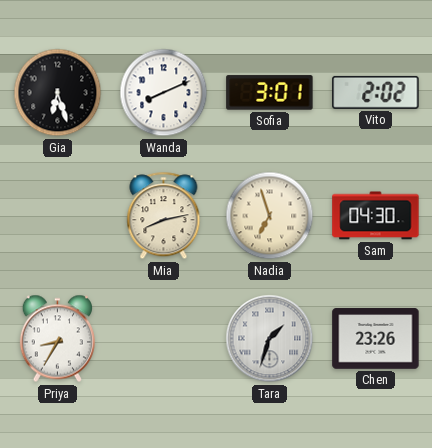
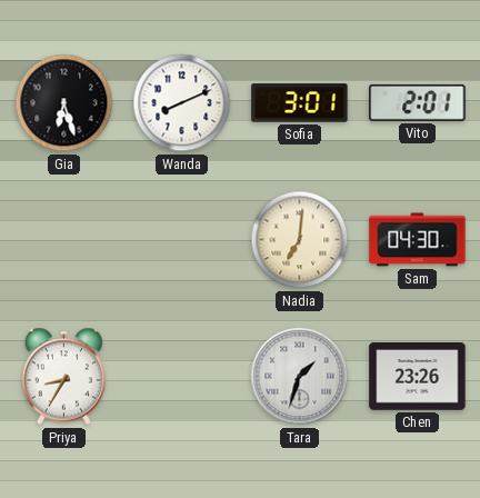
Vito: 2:02 -> 2:01
Mia: 8:13 -> none
Nadia: 6:57 -> 7:01
